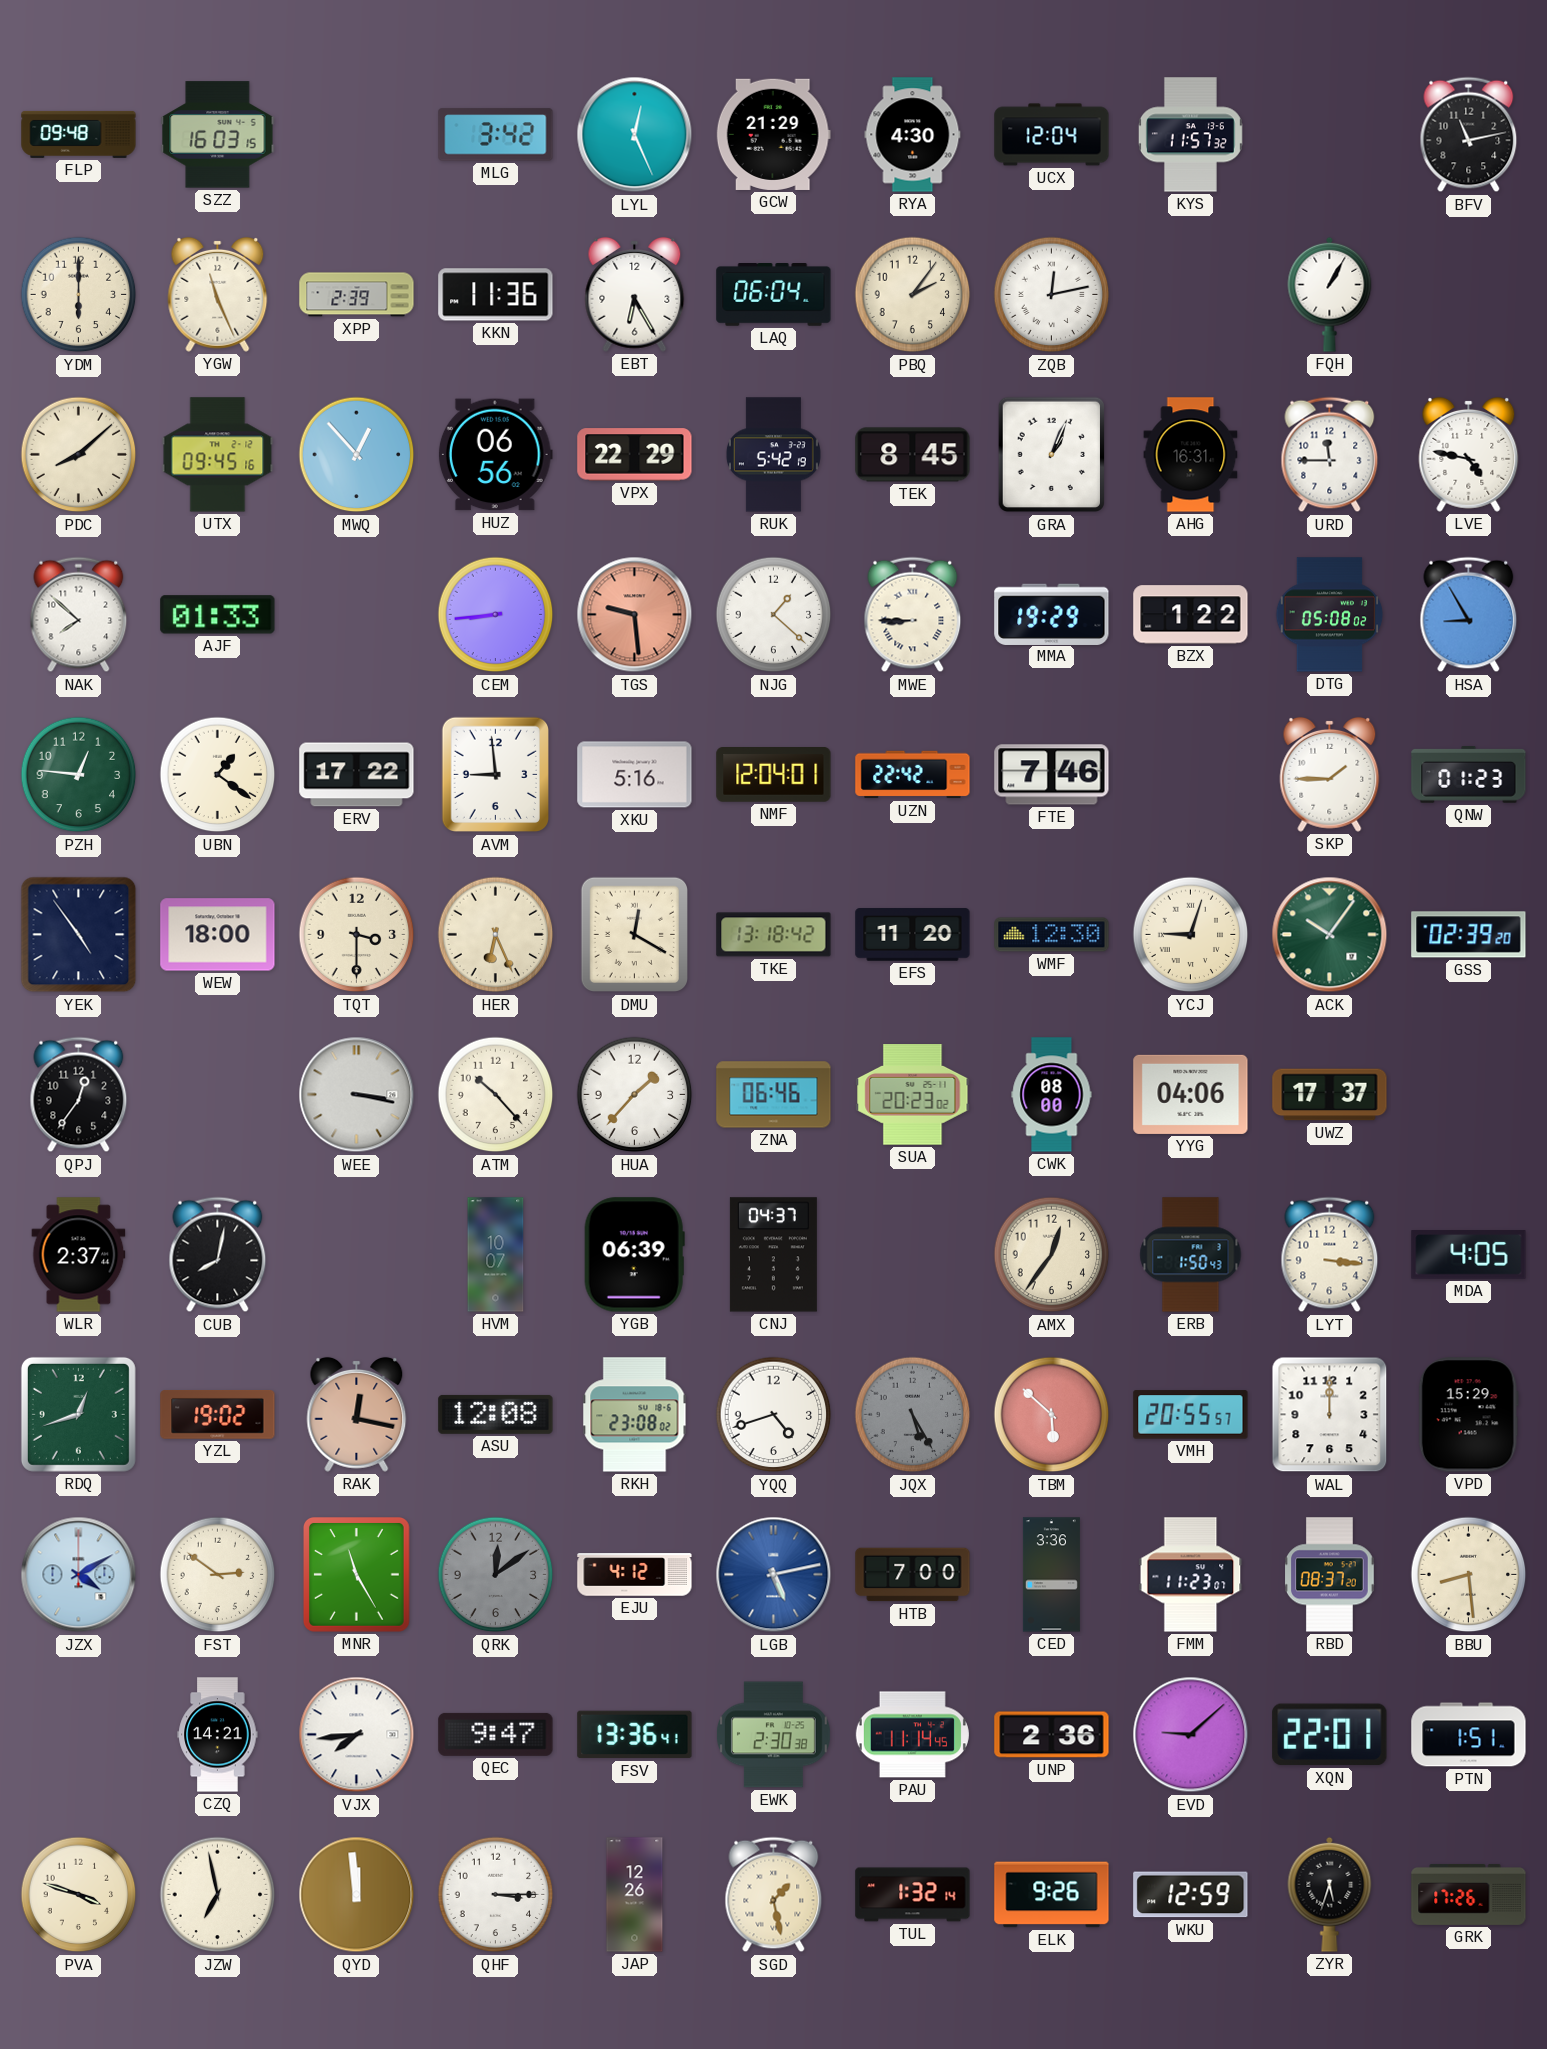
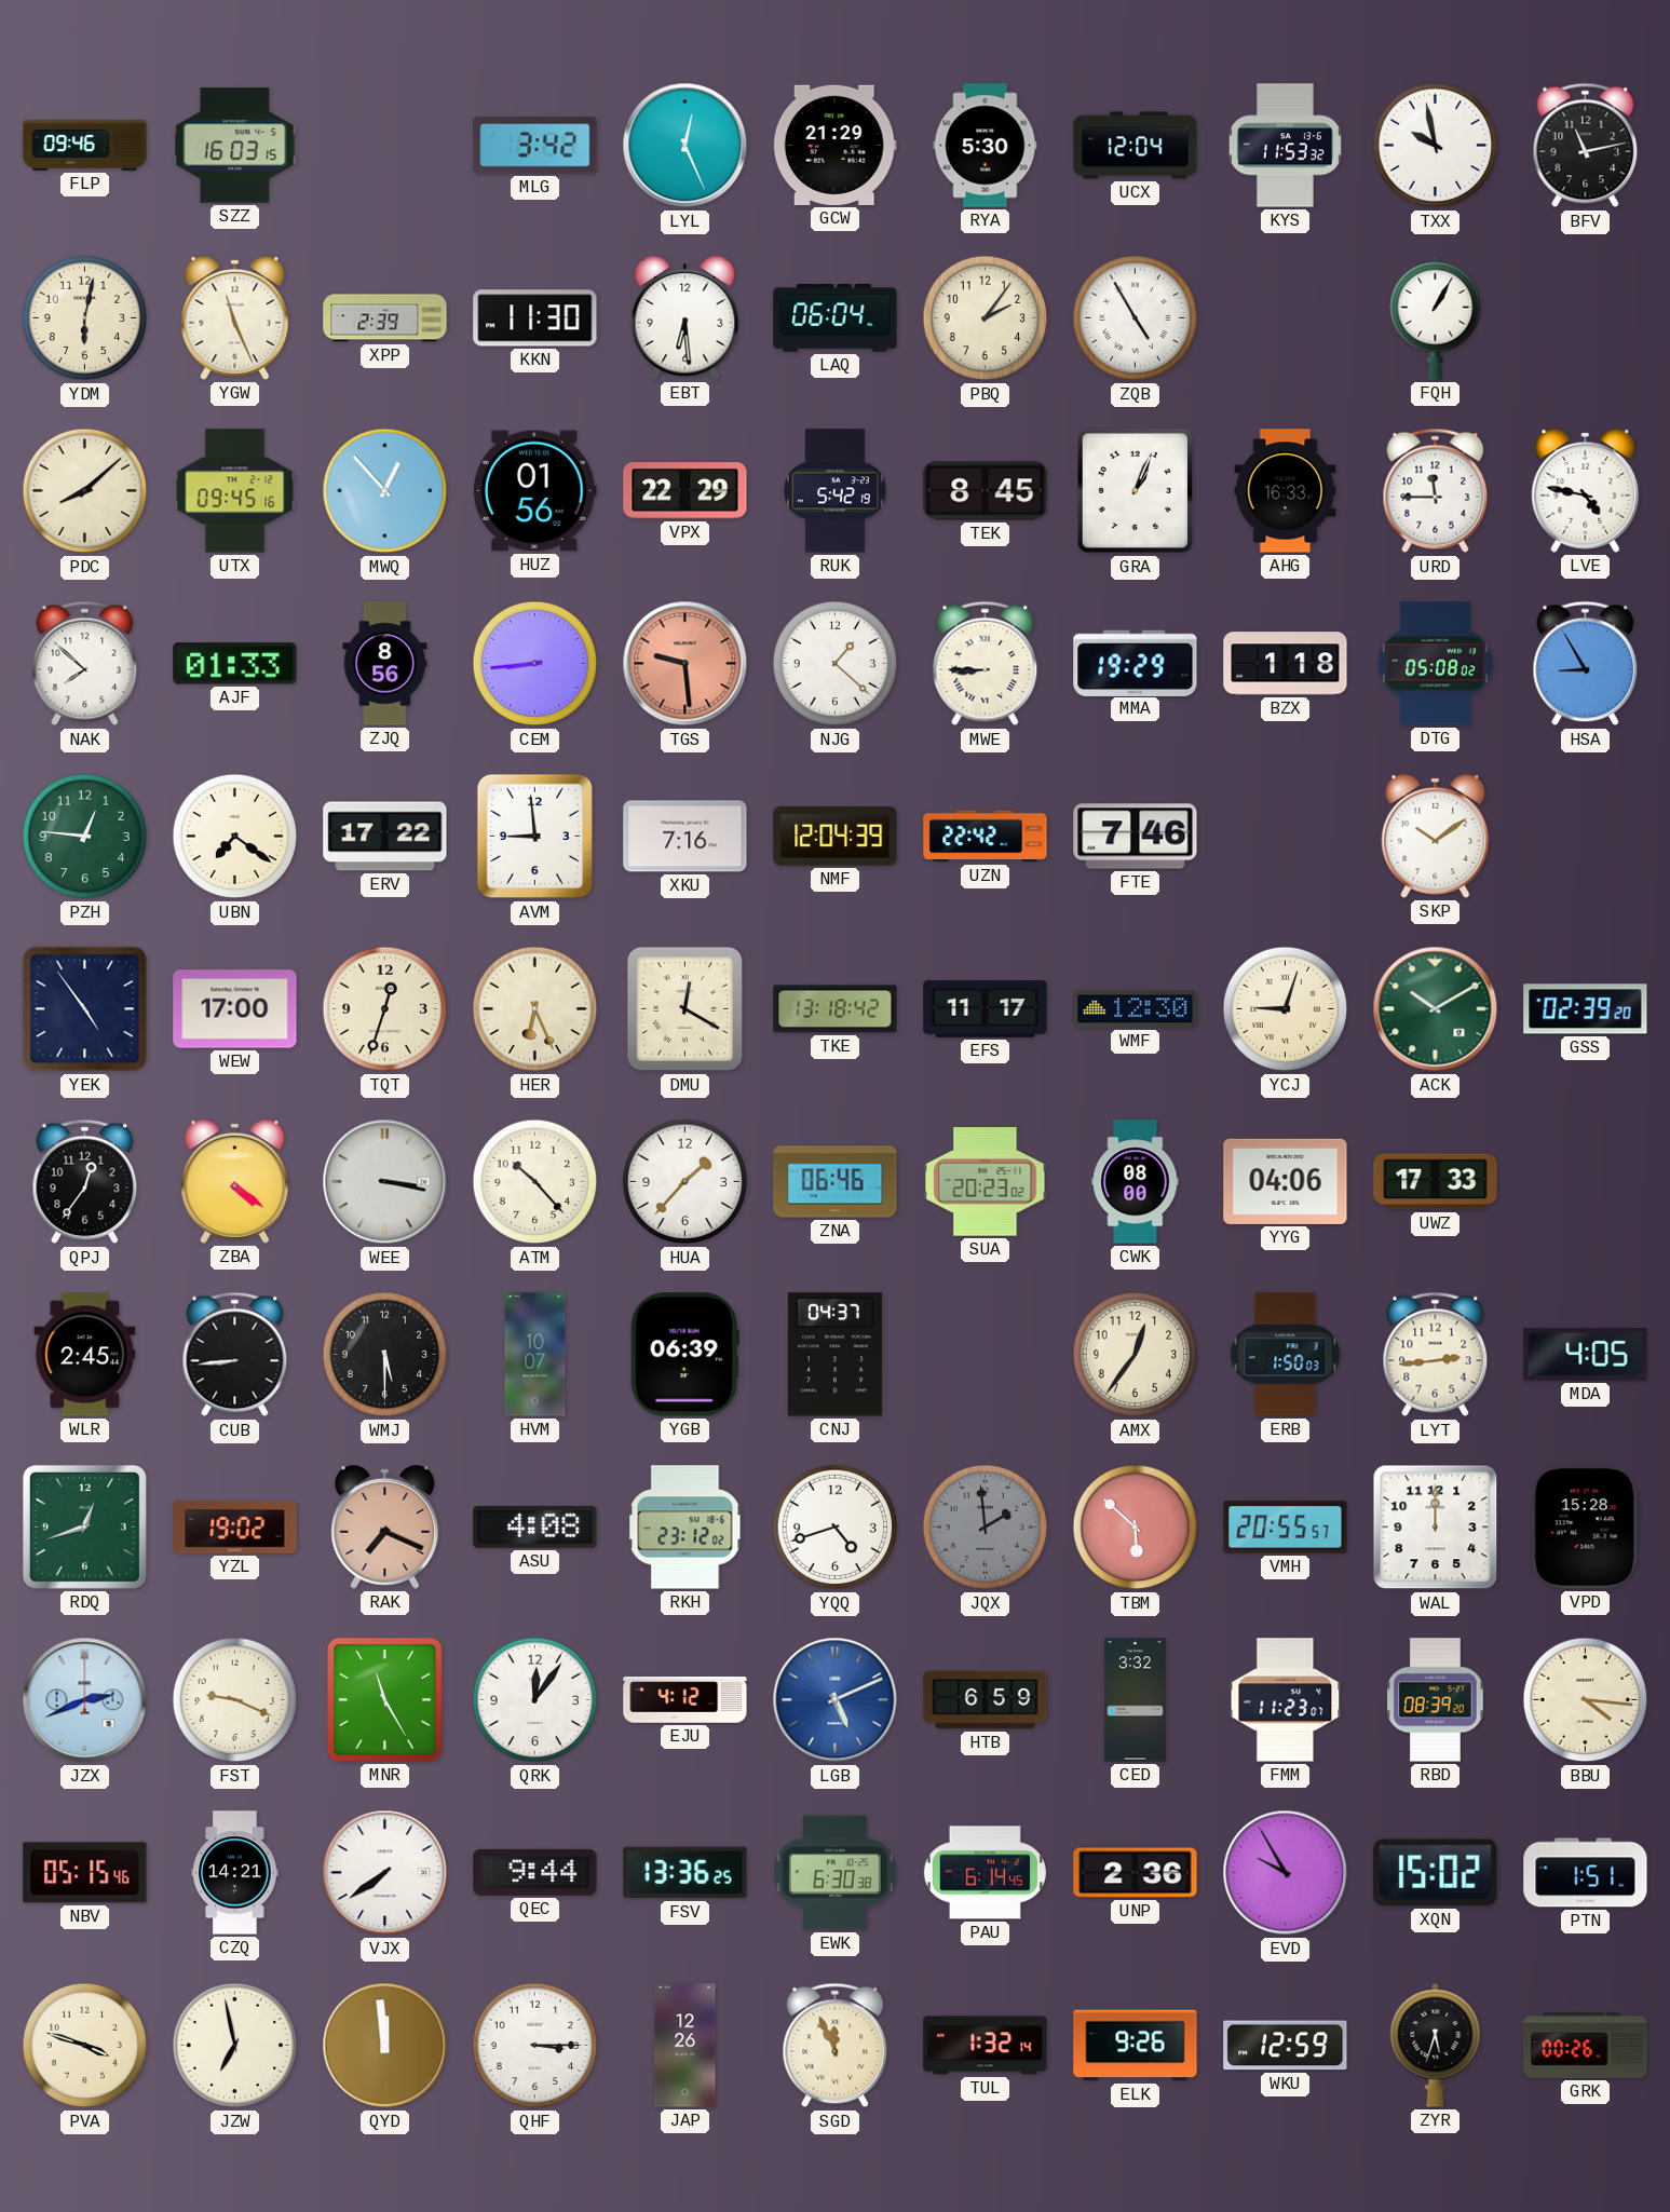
FLP: 09:48 -> 09:46
RYA: 4:30 -> 5:30
KYS: 11:57 -> 11:53
TXX: none -> 9:58
YDM: 6:00 -> 6:02
KKN: 11:36 -> 11:30
EBT: 6:25 -> 6:29
ZQB: 12:13 -> 4:55
HUZ: 06:56 -> 01:56
AHG: 16:31 -> 16:33
ZJQ: none -> 8:56
BZX: 1:22 -> 1:18
UBN: 1:21 -> 7:21
XKU: 5:16 -> 7:16
NMF: 12:04:01 -> 12:04:39
SKP: 1:45 -> 10:09
QNW: 01:23 -> none
WEW: 18:00 -> 17:00
TQT: 3:30 -> 12:33
EFS: 11:20 -> 11:17
ACK: 10:06 -> 10:10
ZBA: none -> 4:21
UWZ: 17:37 -> 17:33
WLR: 2:37 -> 2:45
CUB: 8:02 -> 8:44
WMJ: none -> 5:30
ERB: 1:50:43 -> 1:50:03
LYT: 3:16 -> 2:44
RAK: 12:17 -> 7:19
ASU: 12:08 -> 4:08
RKH: 23:08 -> 23:12
JQX: 5:25 -> 1:59
VPD: 15:29 -> 15:28
JZX: 4:10 -> 2:41
FST: 2:51 -> 9:19
QRK: 12:09 -> 12:06
QRK dial: grey -> white
LGB: 5:13 -> 5:11
HTB: 7:00 -> 6:59
CED: 3:36 -> 3:32
RBD: 08:37 -> 08:39
BBU: 8:29 -> 4:16
NBV: none -> 05:15
VJX: 7:44 -> 7:39
QEC: 9:47 -> 9:44
FSV: 13:36:41 -> 13:36:25
EWK: 2:30 -> 6:30
PAU: 11:14 -> 6:14
EVD: 9:08 -> 9:55
XQN: 22:01 -> 15:02
SGD: 1:28 -> 11:56
GRK: 17:26 -> 00:26
